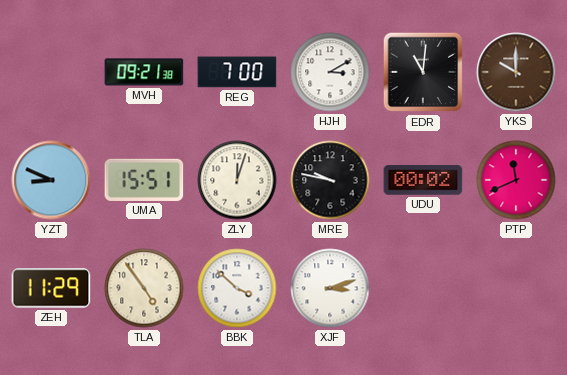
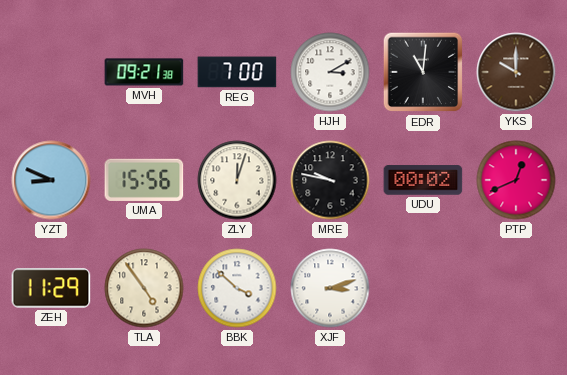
UMA: 15:51 -> 15:56
PTP: 11:41 -> 12:41
